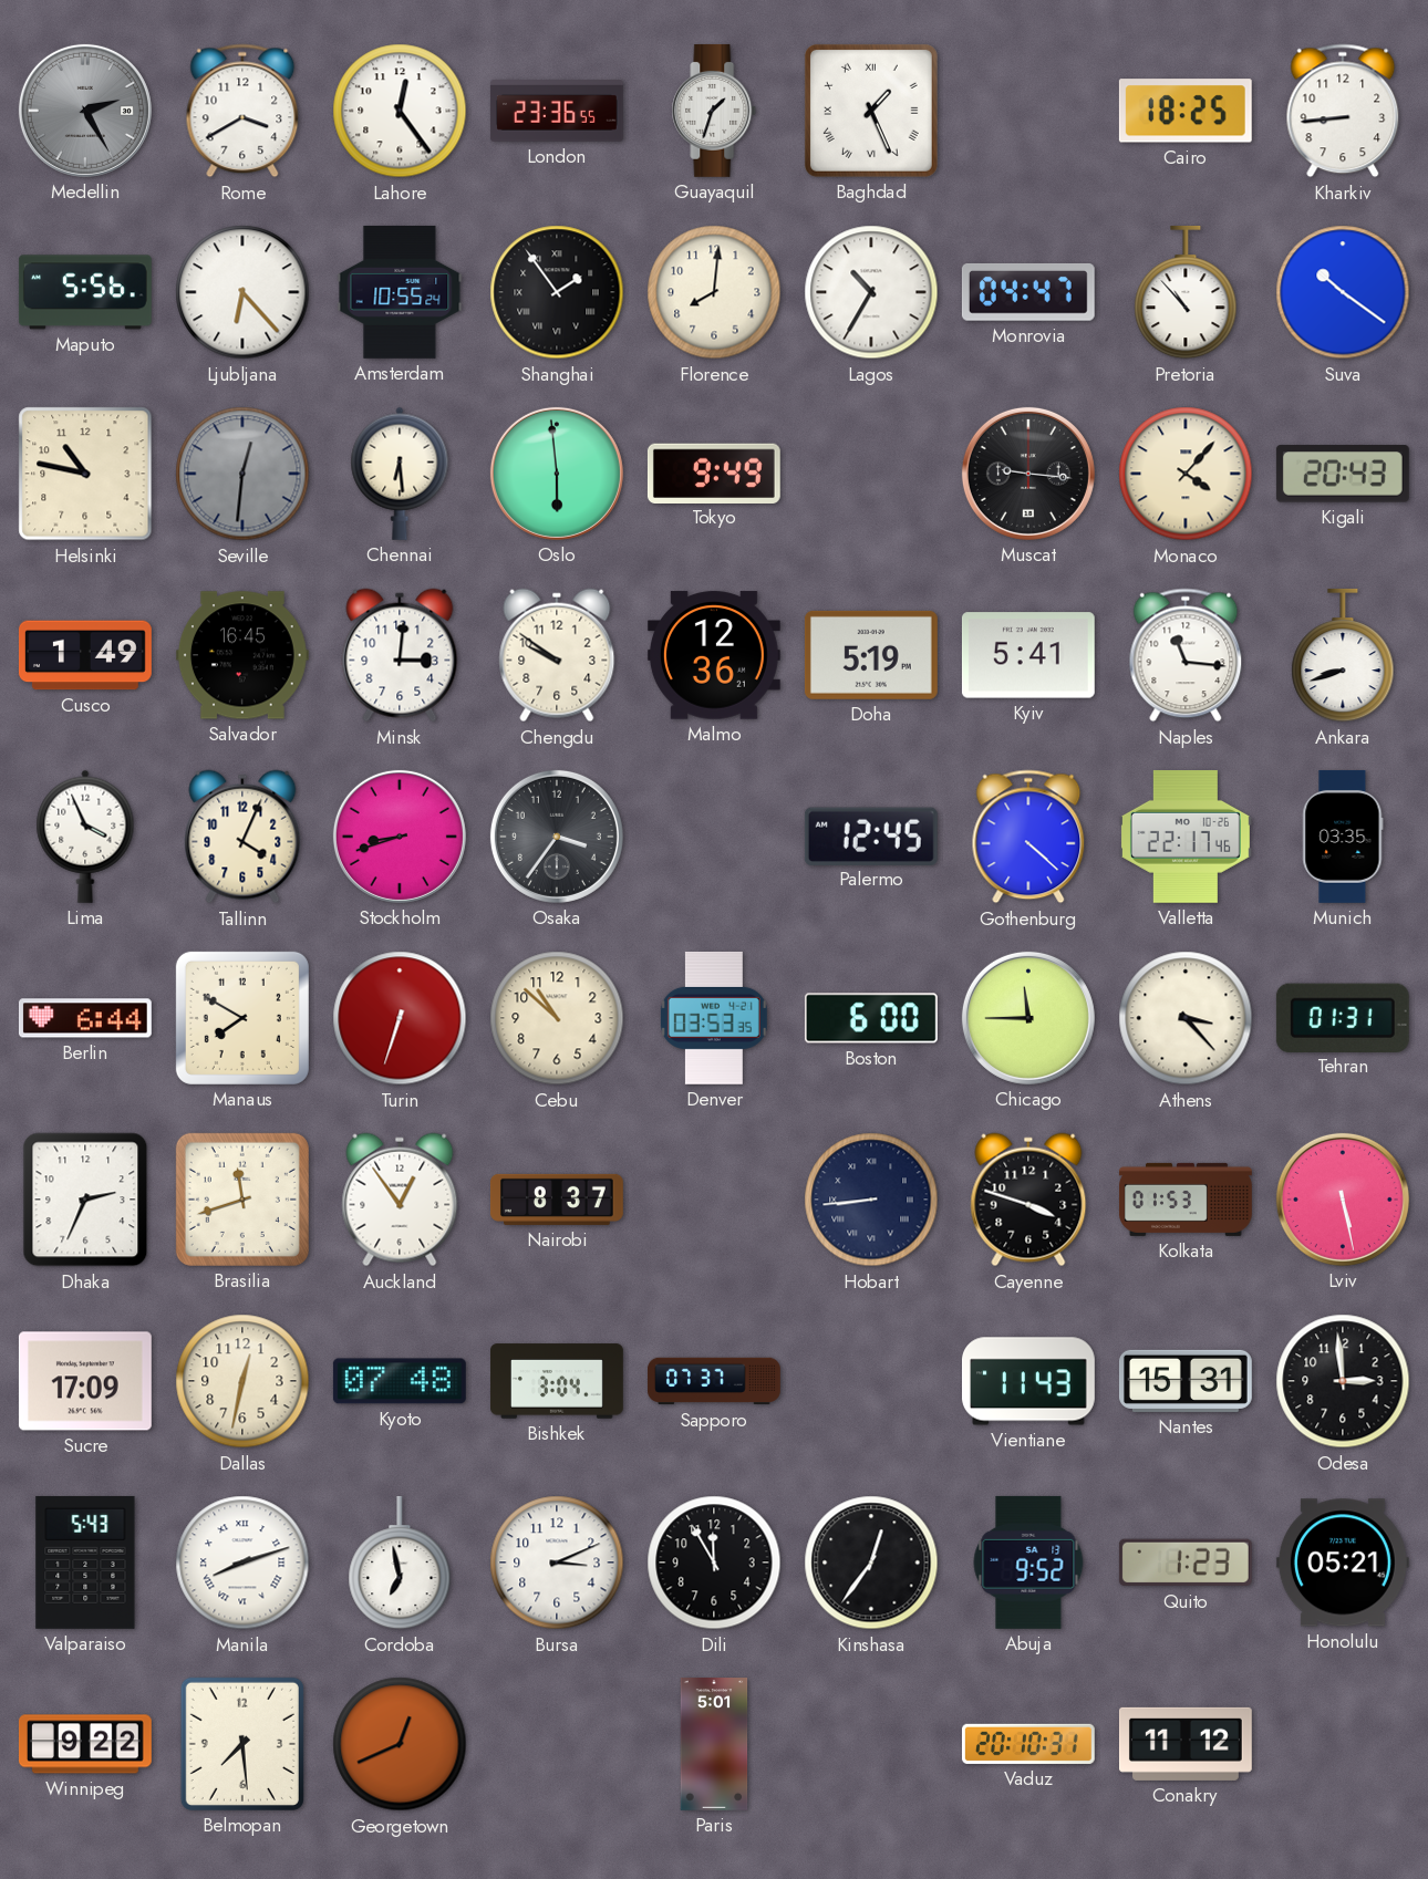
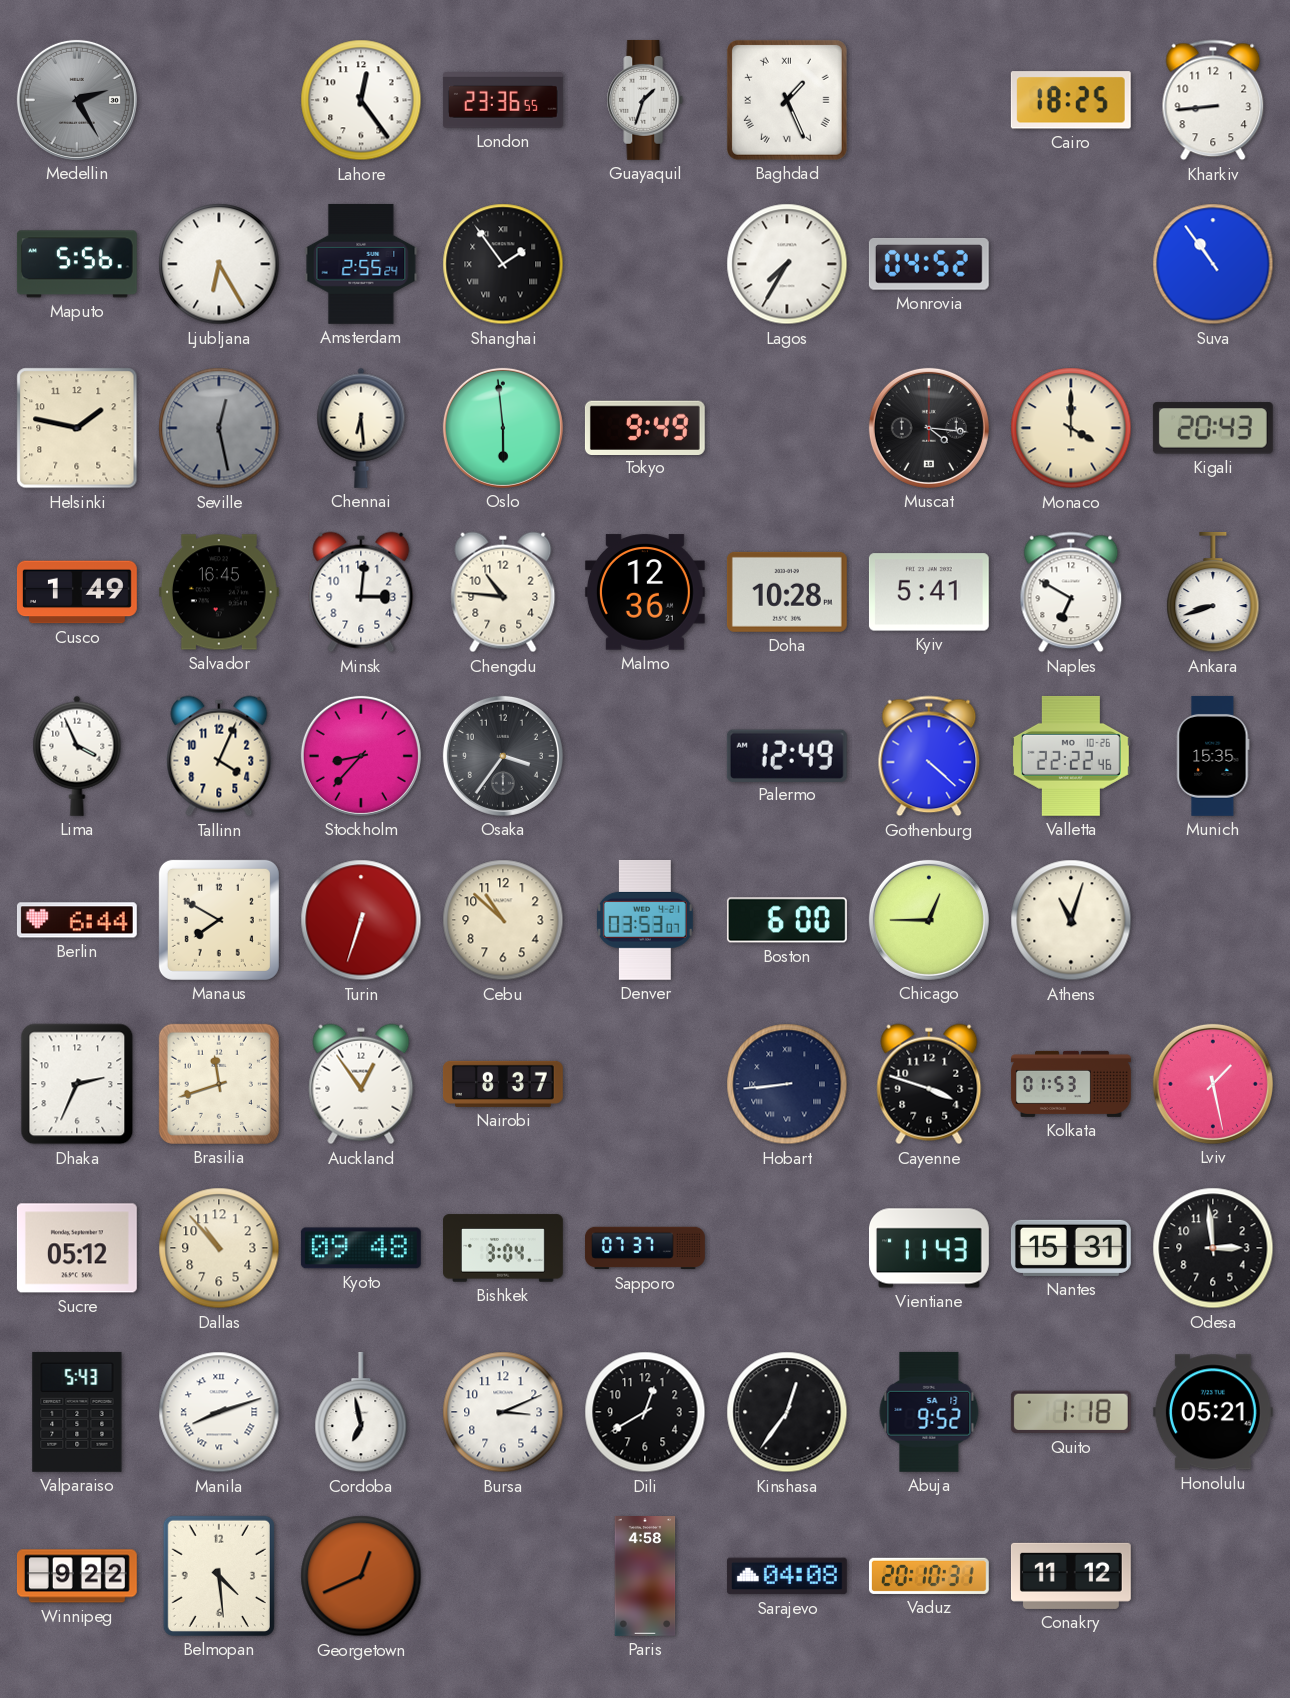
Rome: 3:40 -> none
Ljubljana: 6:23 -> 6:25
Amsterdam: 10:55 -> 2:55
Florence: 8:01 -> none
Lagos: 10:35 -> 7:35
Monrovia: 04:47 -> 04:52
Pretoria: 10:53 -> none
Suva: 10:21 -> 10:54
Helsinki: 10:47 -> 1:47
Seville: 12:31 -> 12:28
Muscat: 9:16 -> 4:16
Monaco: 4:07 -> 4:00
Chengdu: 9:51 -> 10:46
Doha: 5:19 -> 10:28
Naples: 11:16 -> 6:50
Stockholm: 8:42 -> 8:37
Palermo: 12:45 -> 12:49
Valletta: 22:17 -> 22:22
Munich: 03:35 -> 15:35
Denver: 03:53:35 -> 03:53:07
Chicago: 11:45 -> 12:45
Athens: 3:23 -> 11:03
Tehran: 01:31 -> none
Lviv: 5:28 -> 1:28
Sucre: 17:09 -> 05:12
Dallas: 12:32 -> 10:53
Kyoto: 07:48 -> 09:48
Dili: 11:55 -> 12:40
Quito: 1:23 -> 1:18
Belmopan: 7:29 -> 4:29
Paris: 5:01 -> 4:58
Sarajevo: none -> 04:08
